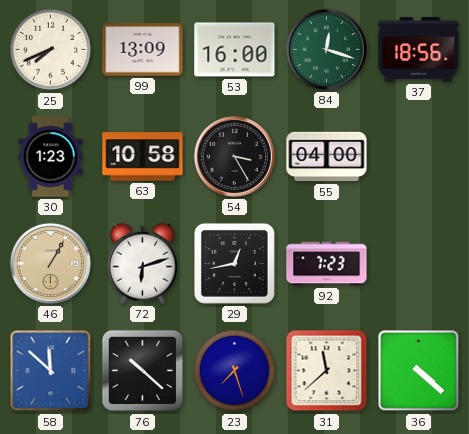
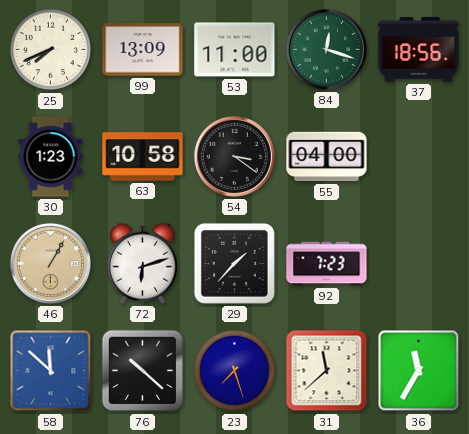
53: 16:00 -> 11:00
54: 3:25 -> 3:21
29: 12:43 -> 1:37
36: 4:22 -> 11:35
